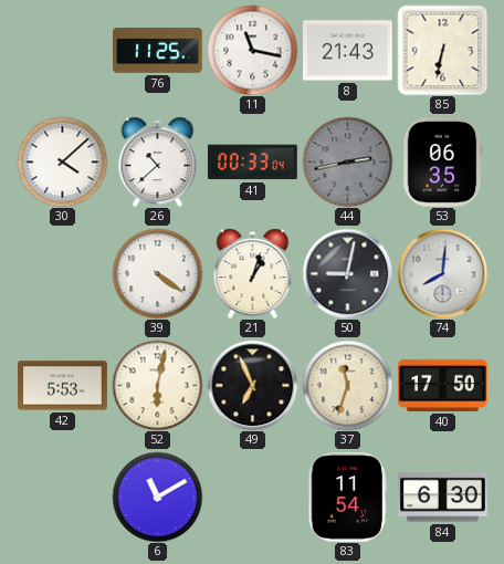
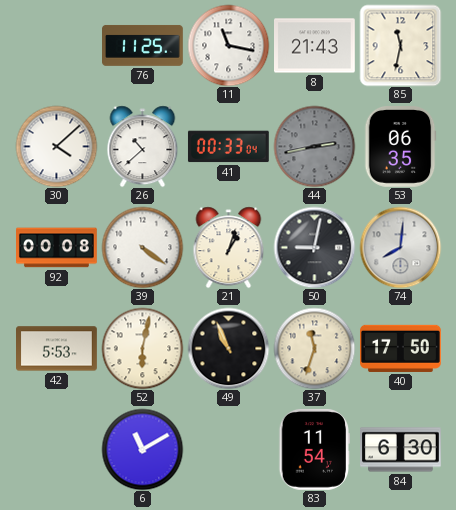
85: 6:32 -> 11:32
92: none -> 00:08
49: 6:56 -> 10:56
